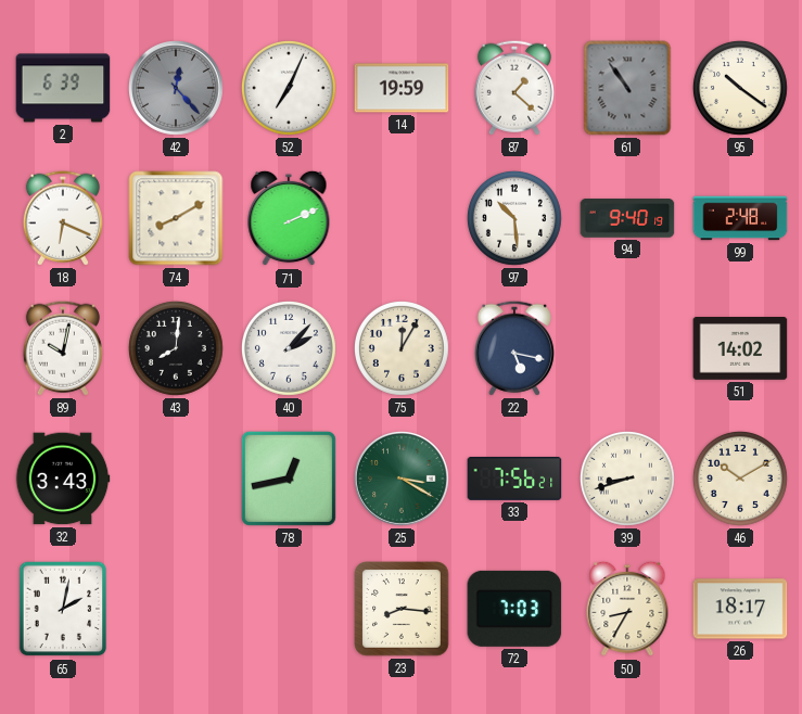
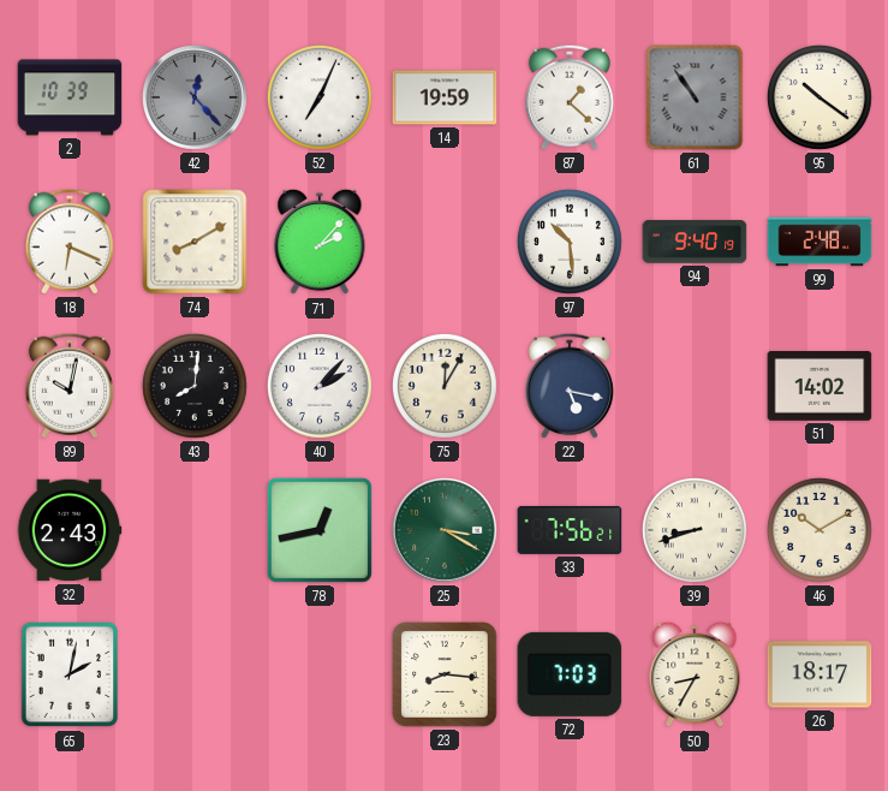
2: 6:39 -> 10:39
71: 2:11 -> 2:07
32: 3:43 -> 2:43
